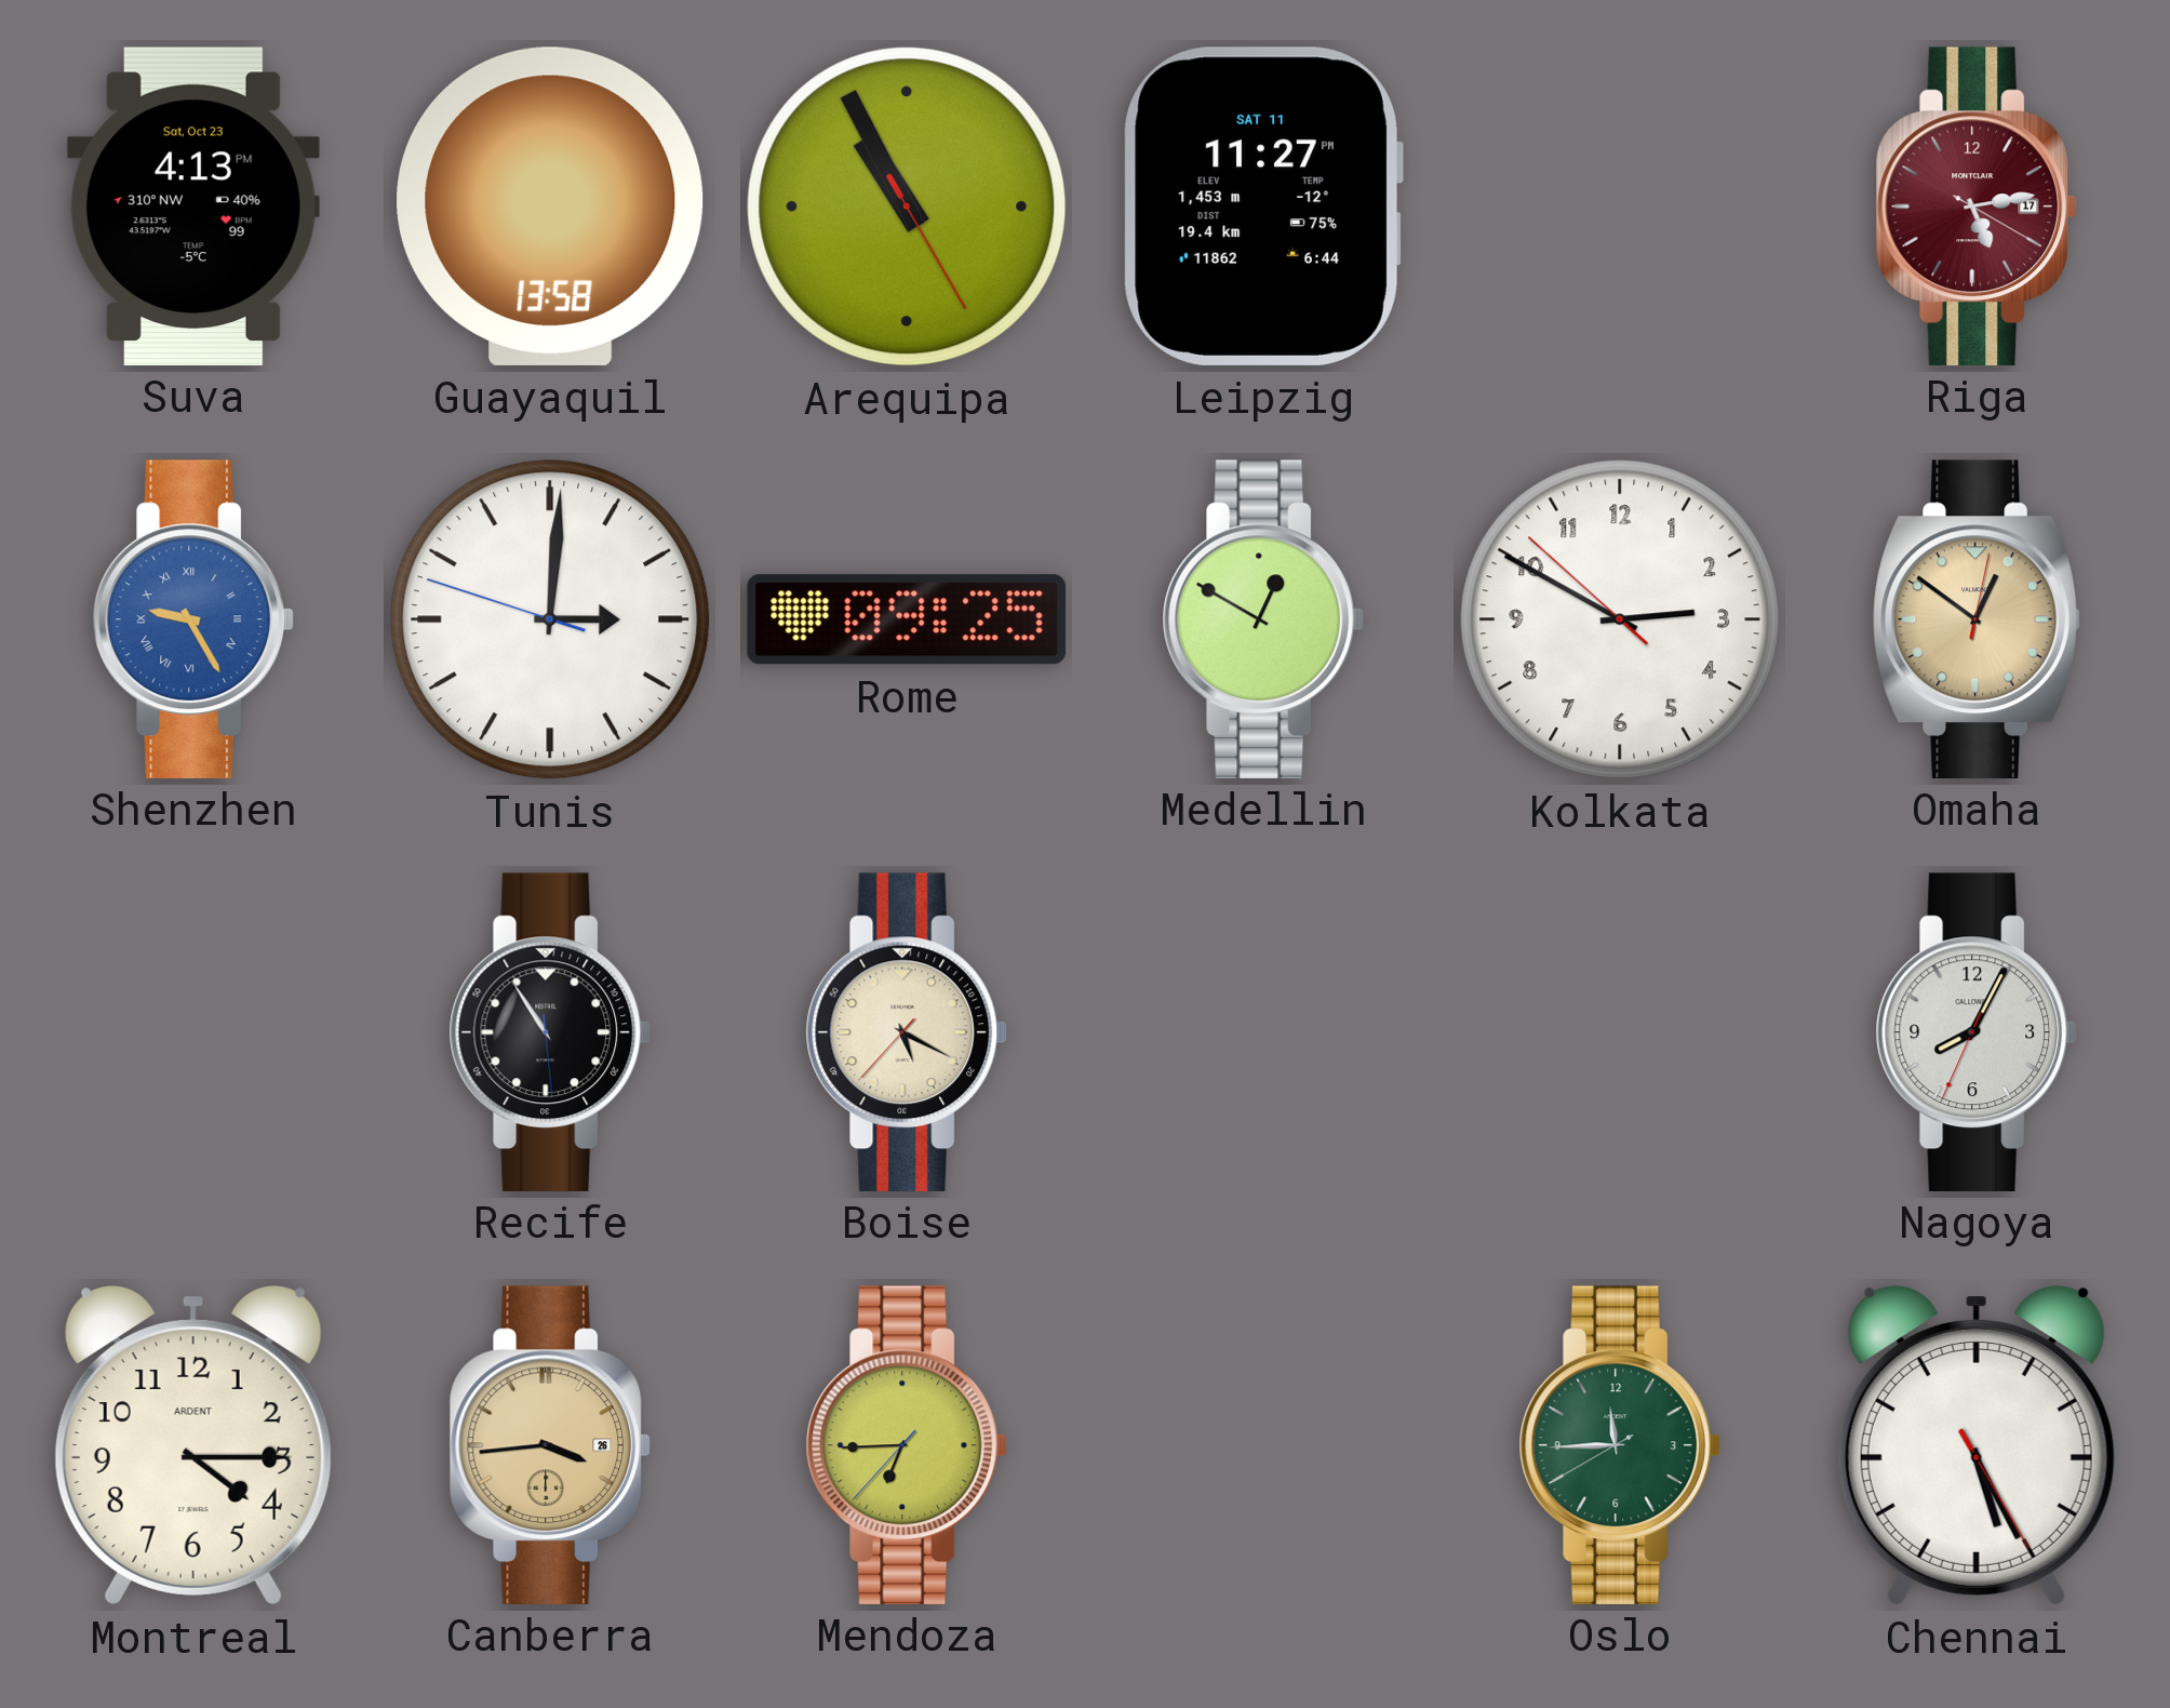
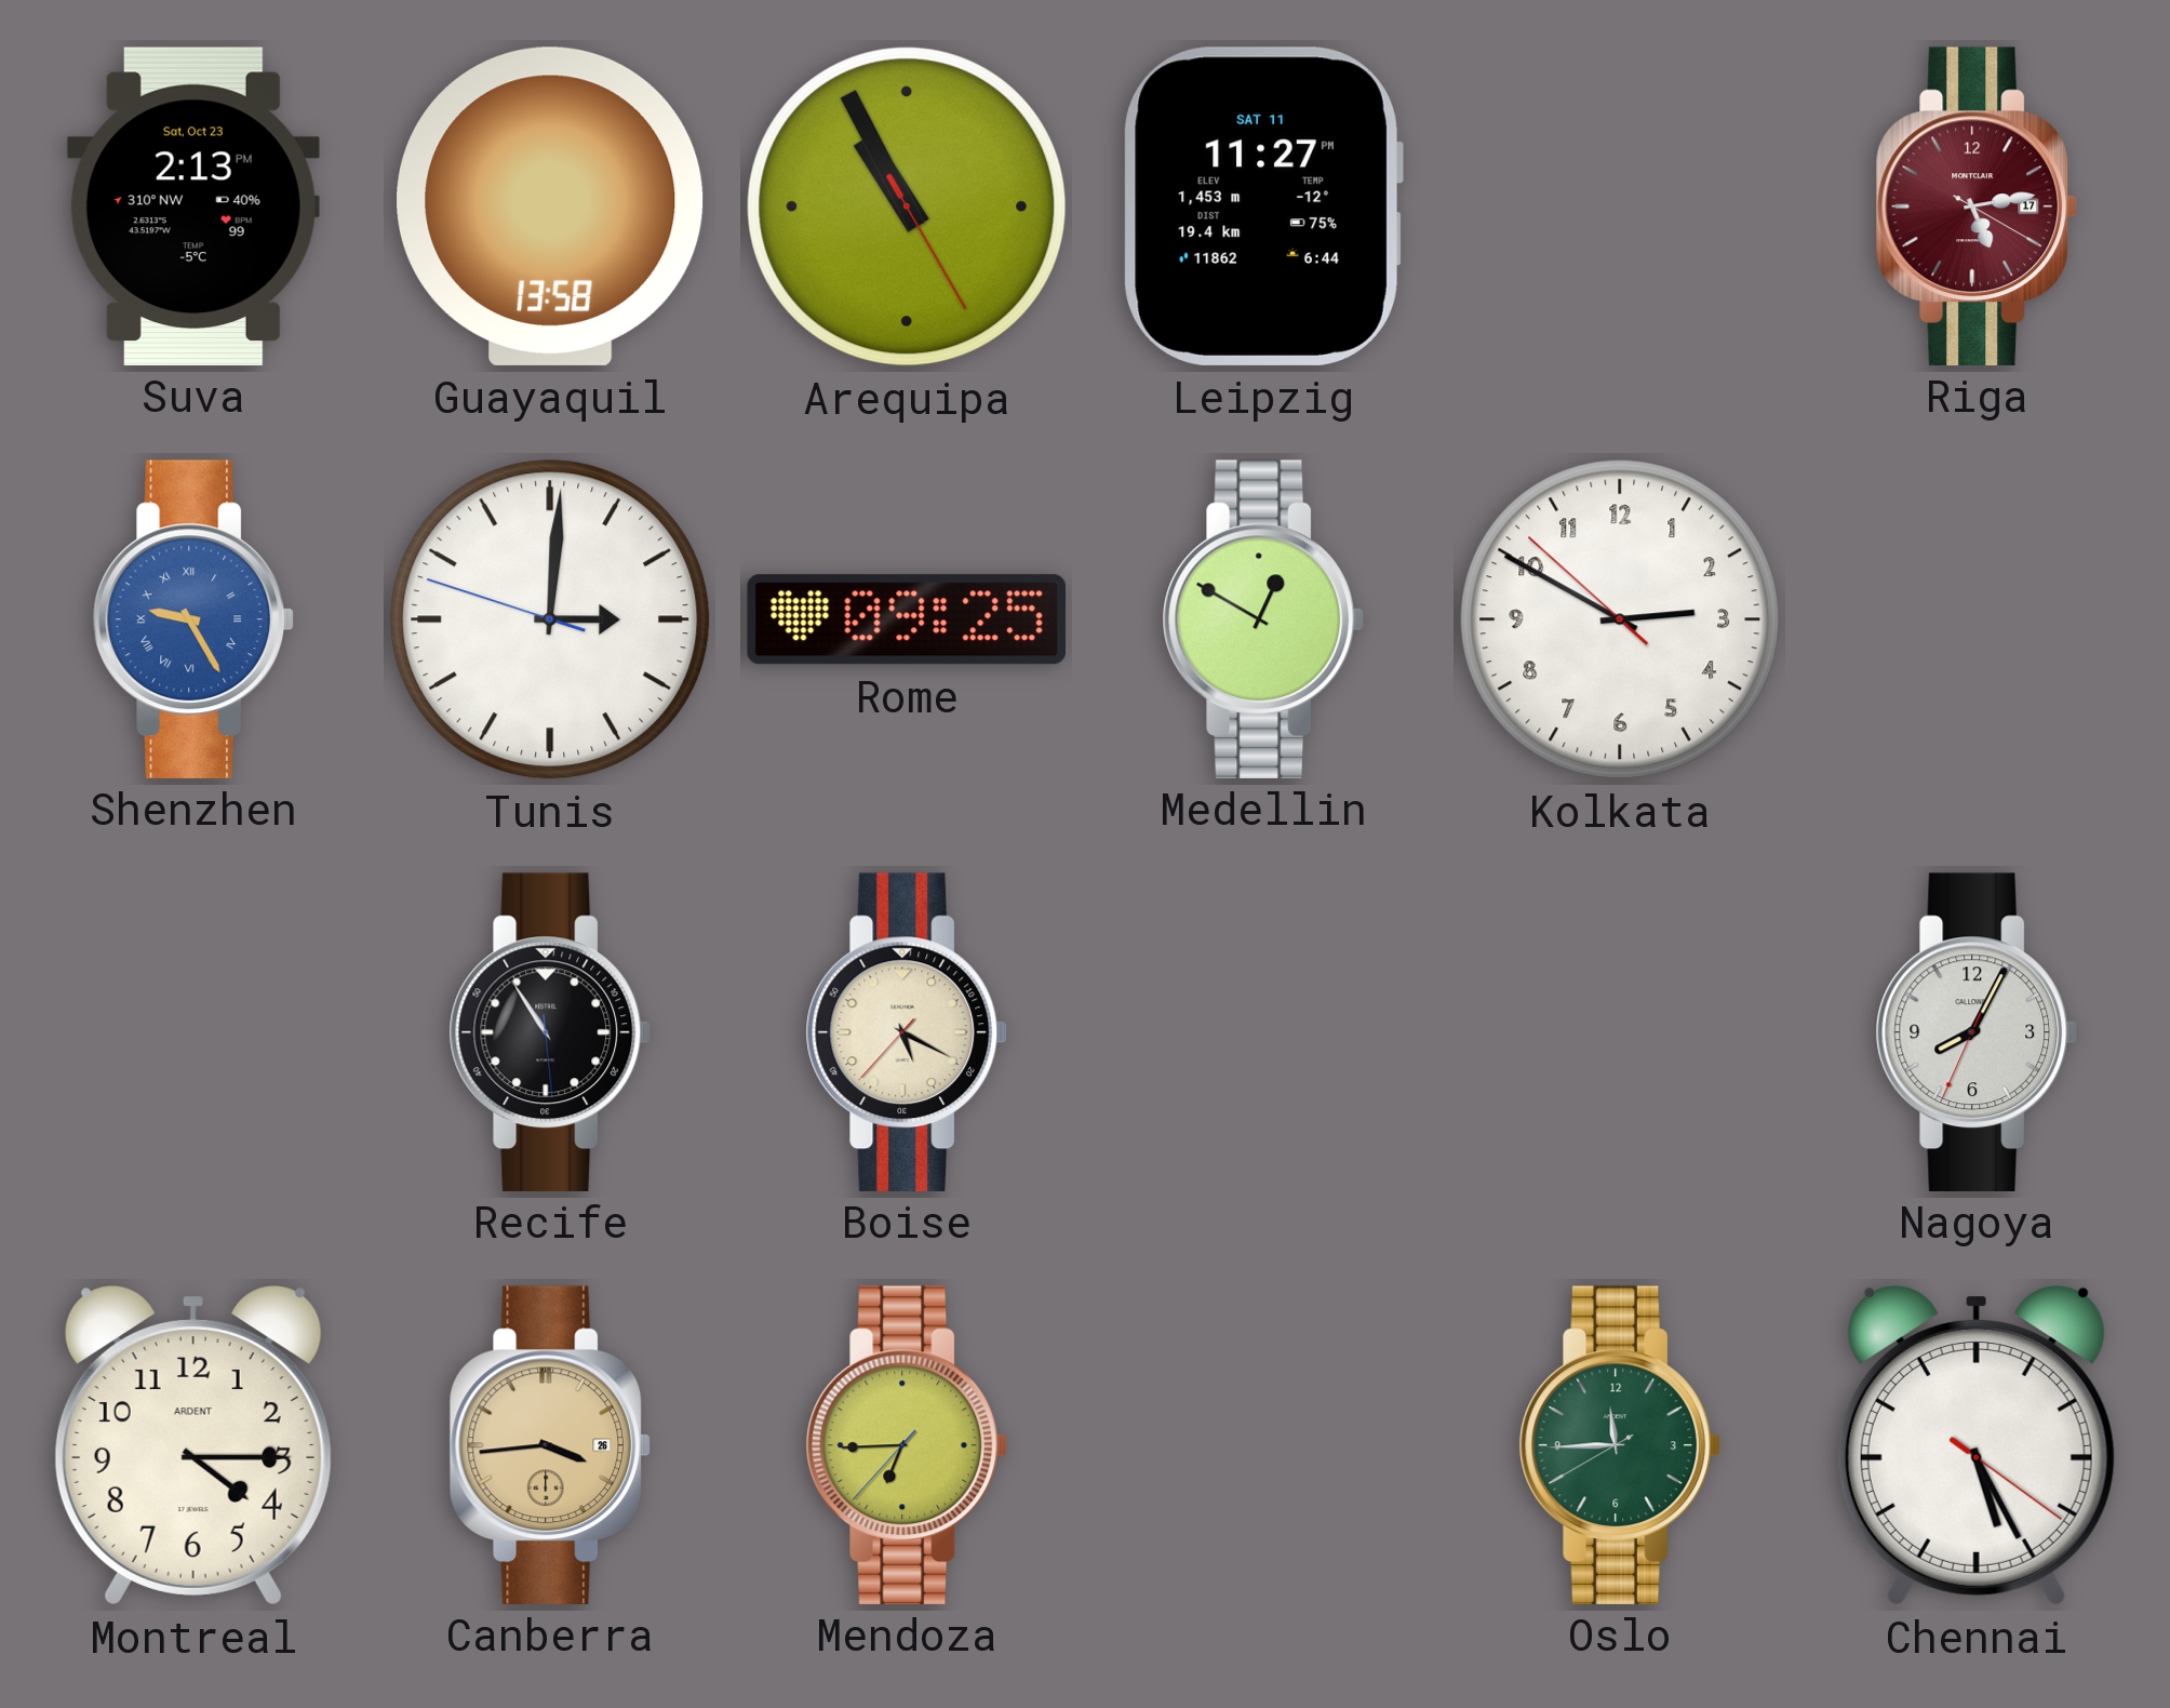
Suva: 4:13 -> 2:13
Omaha: 12:51 -> none
Chennai: 5:25:25 -> 5:25:21
